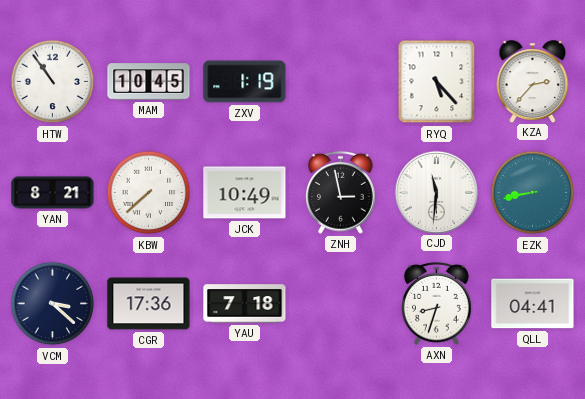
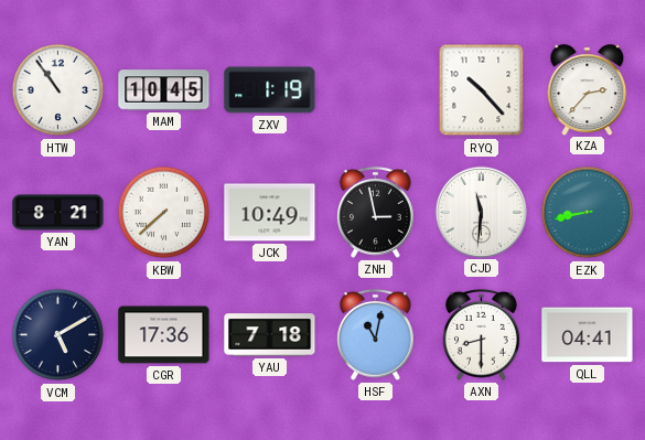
RYQ: 5:23 -> 10:23
VCM: 3:22 -> 5:10
HSF: none -> 11:02
AXN: 8:33 -> 8:30
